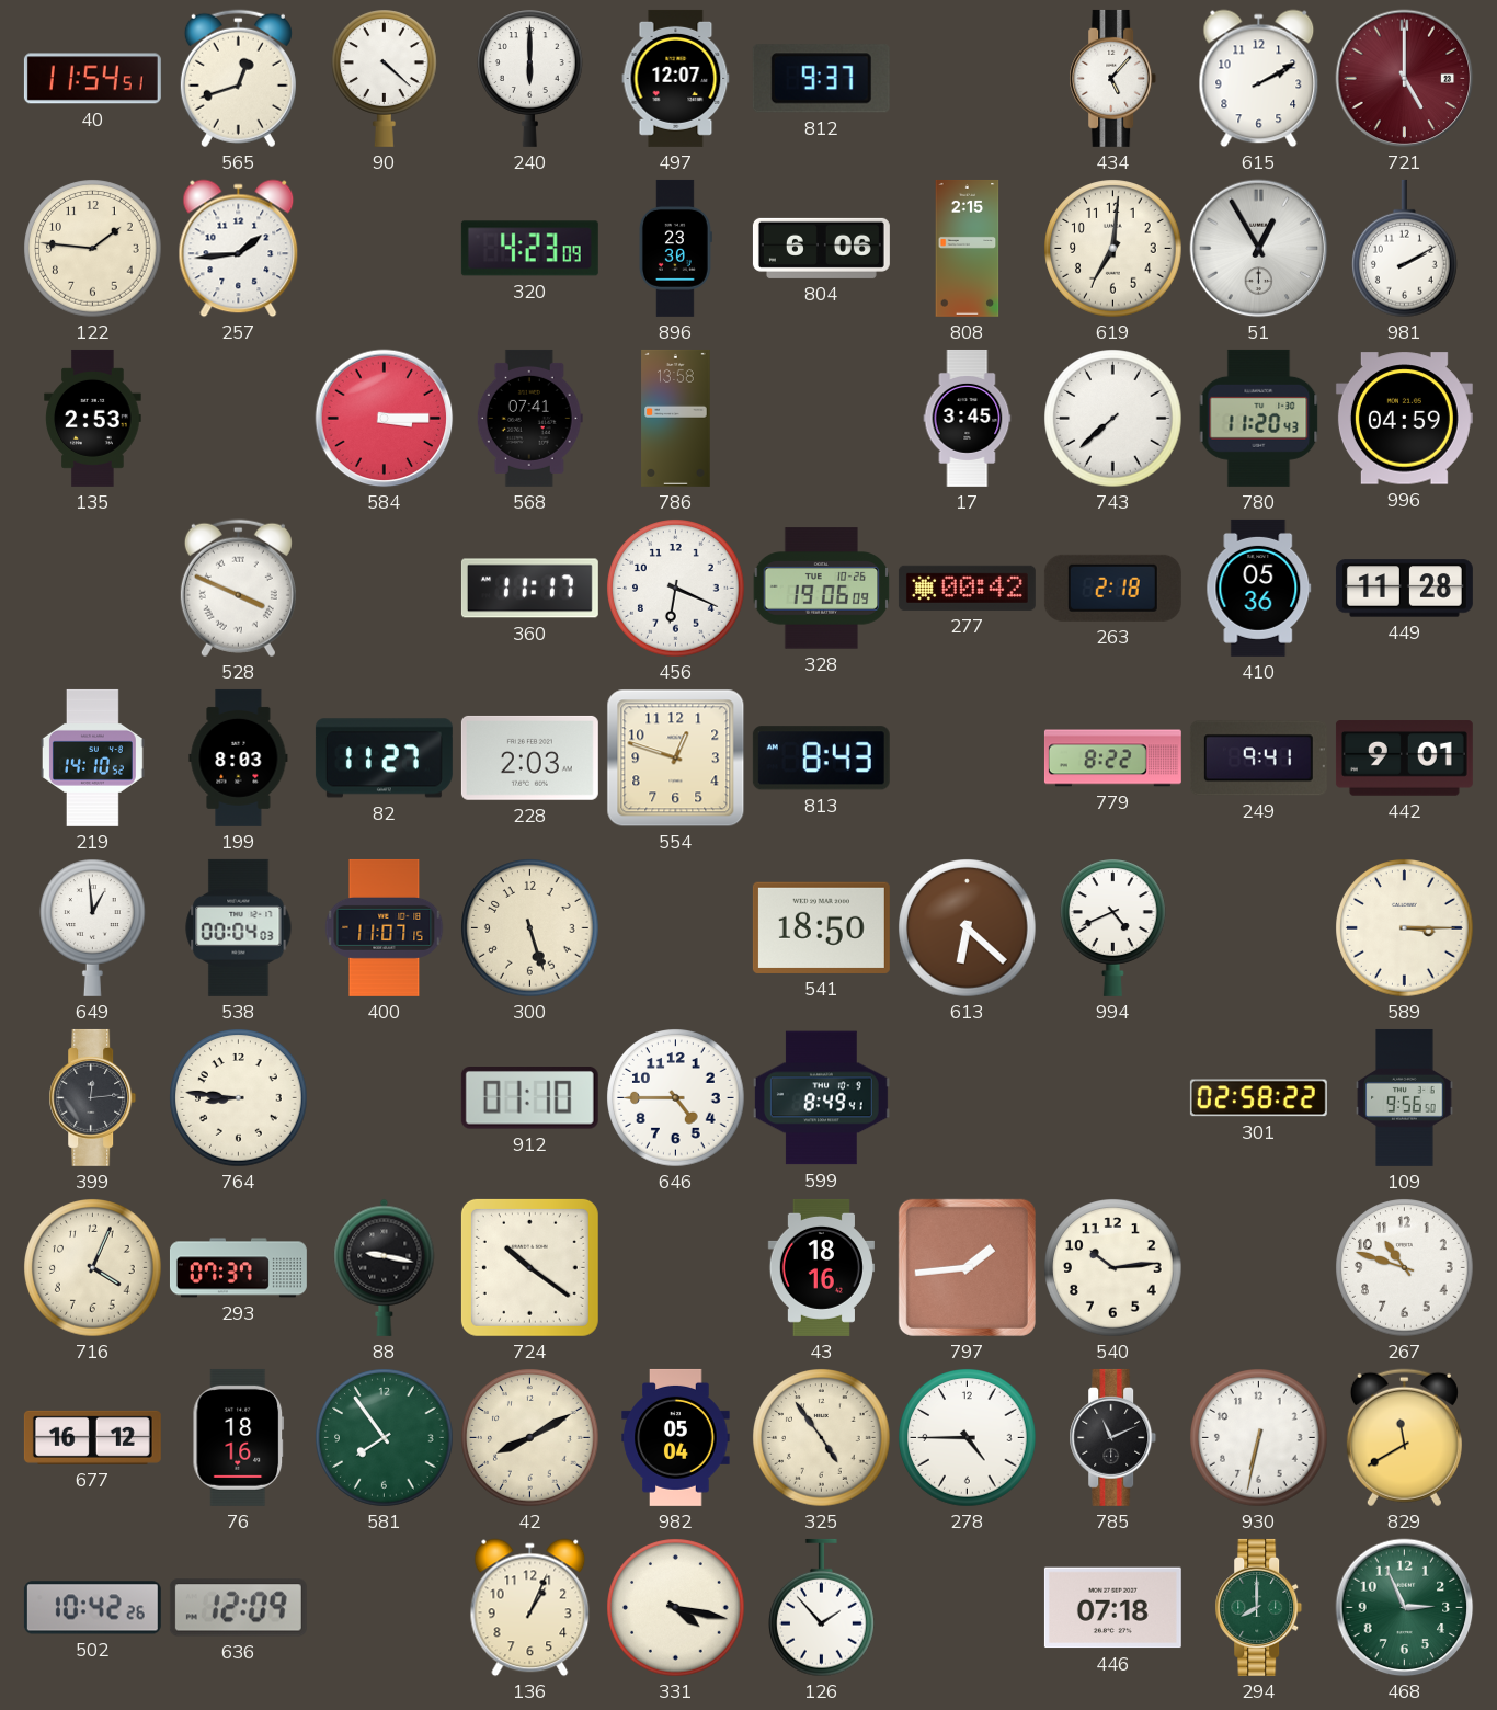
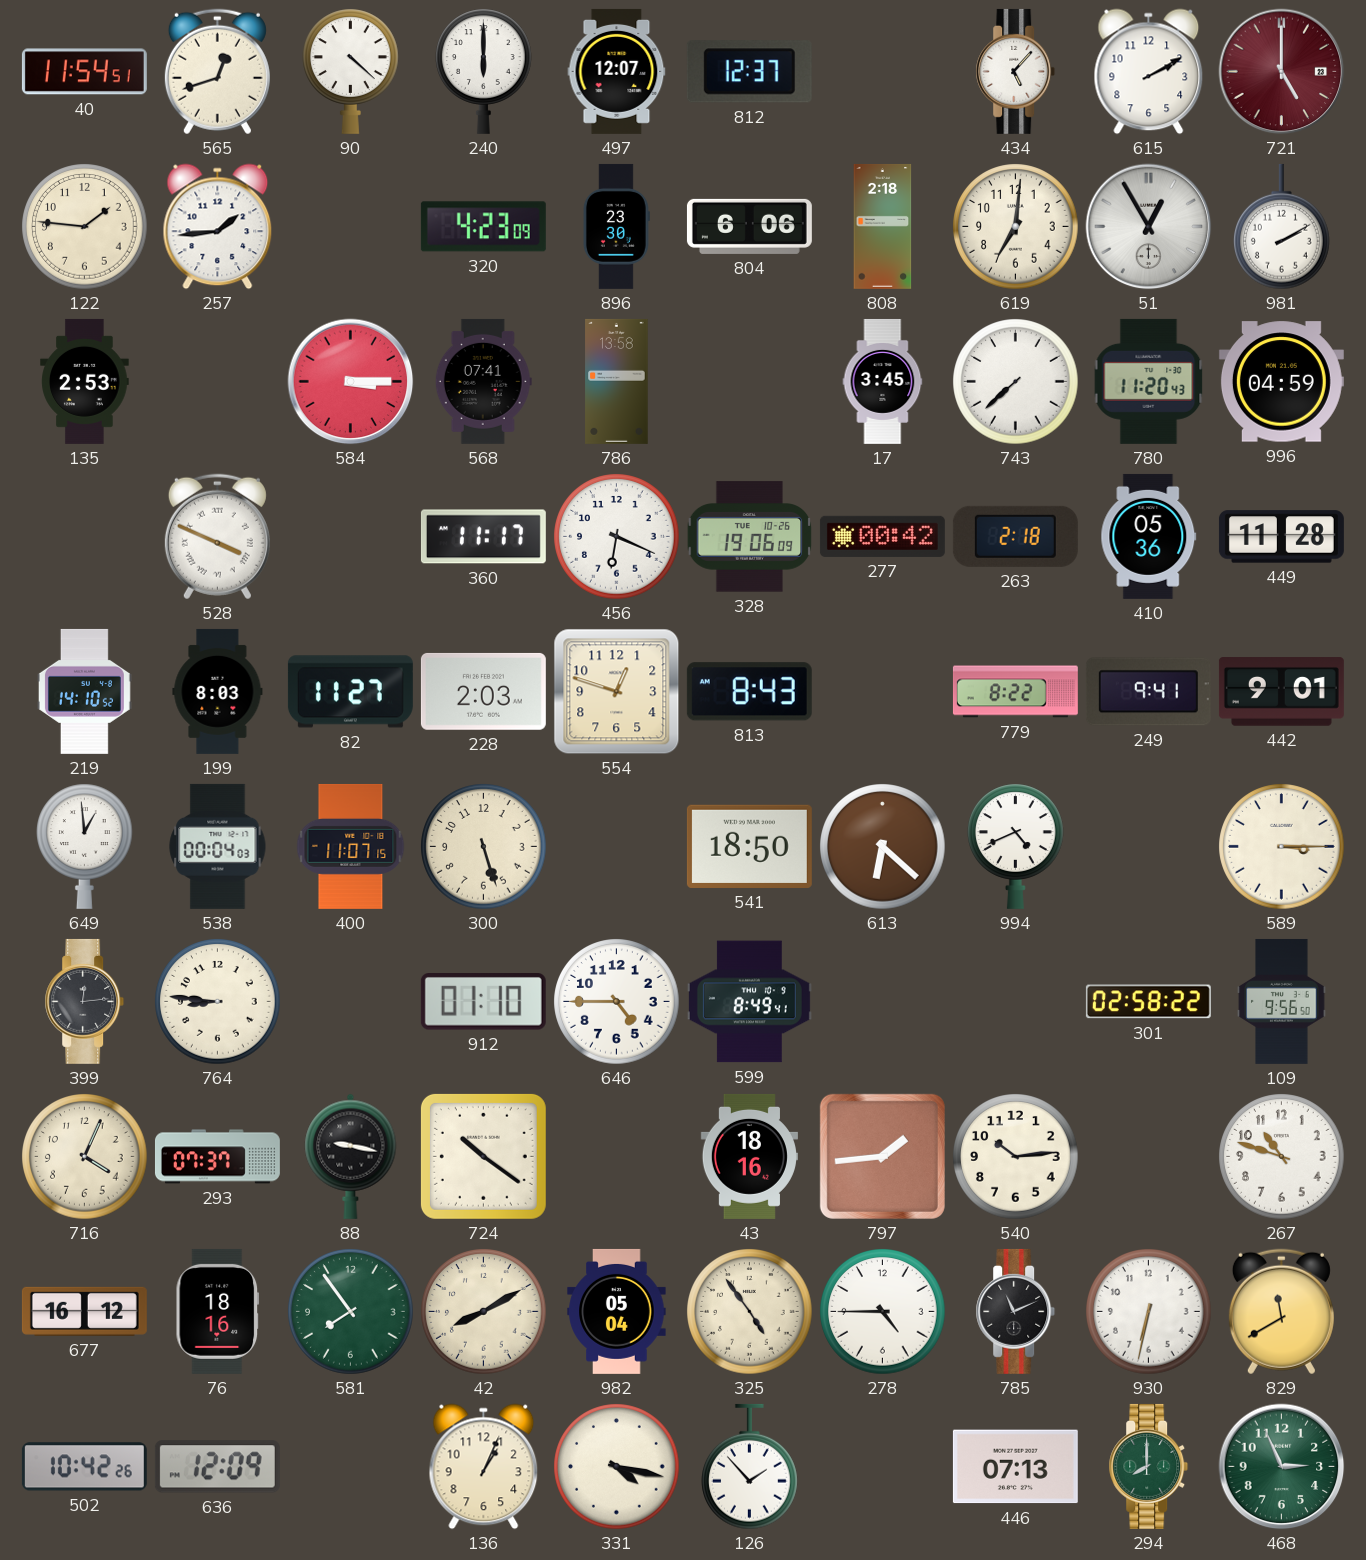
812: 9:37 -> 12:37
808: 2:15 -> 2:18
446: 07:18 -> 07:13
